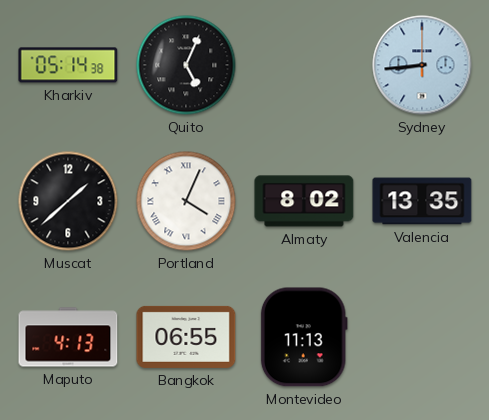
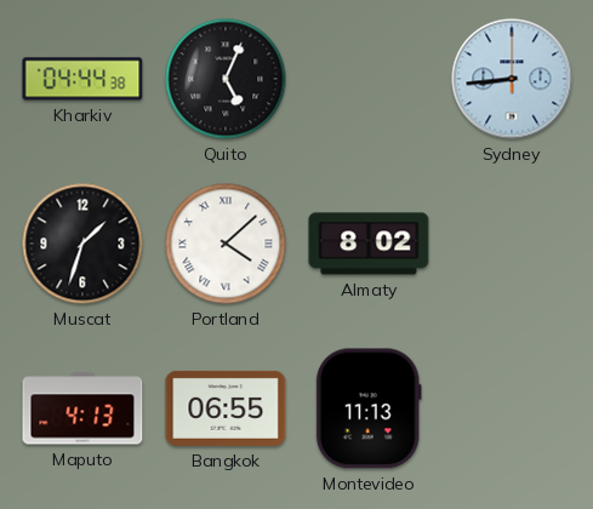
Kharkiv: 05:14 -> 04:44
Muscat: 1:38 -> 1:33
Portland: 4:04 -> 4:08
Valencia: 13:35 -> none
